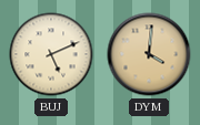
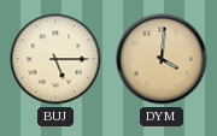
BUJ: 5:11 -> 5:15
